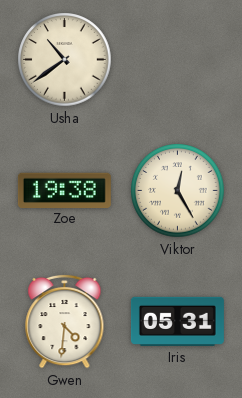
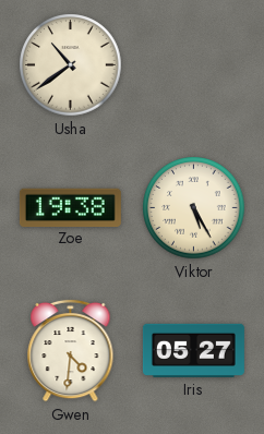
Viktor: 12:25 -> 5:25
Iris: 05:31 -> 05:27
